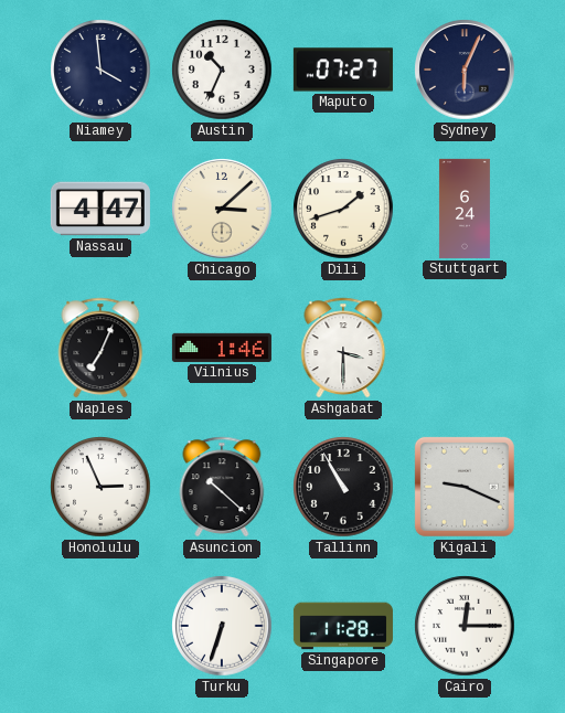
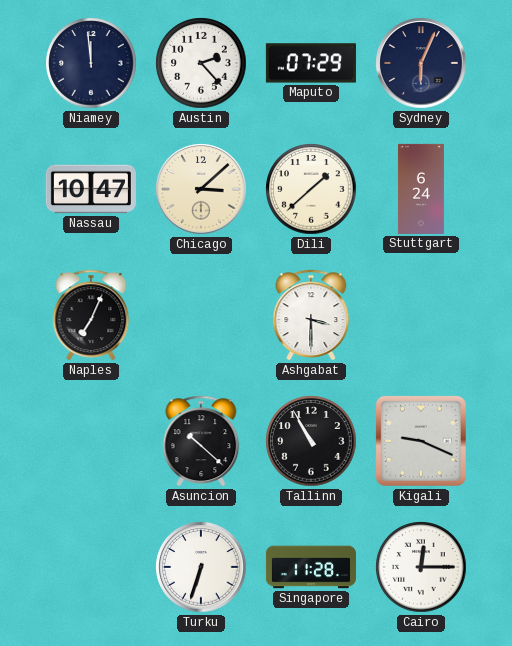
Niamey: 3:59 -> 11:59
Austin: 10:34 -> 2:23
Maputo: 07:27 -> 07:29
Nassau: 4:47 -> 10:47
Dili: 1:42 -> 1:38
Vilnius: 1:46 -> none
Honolulu: 2:56 -> none
